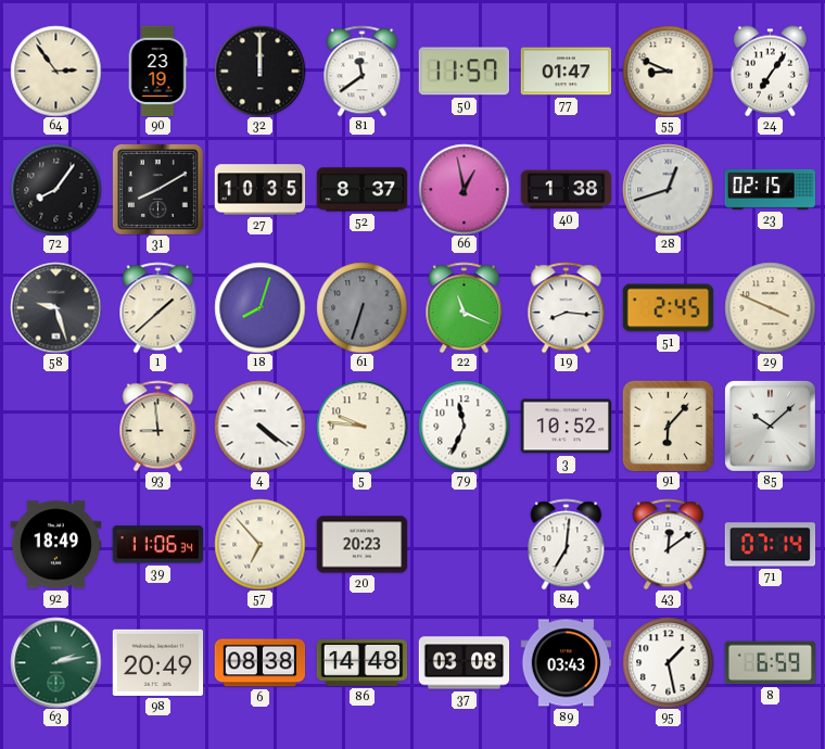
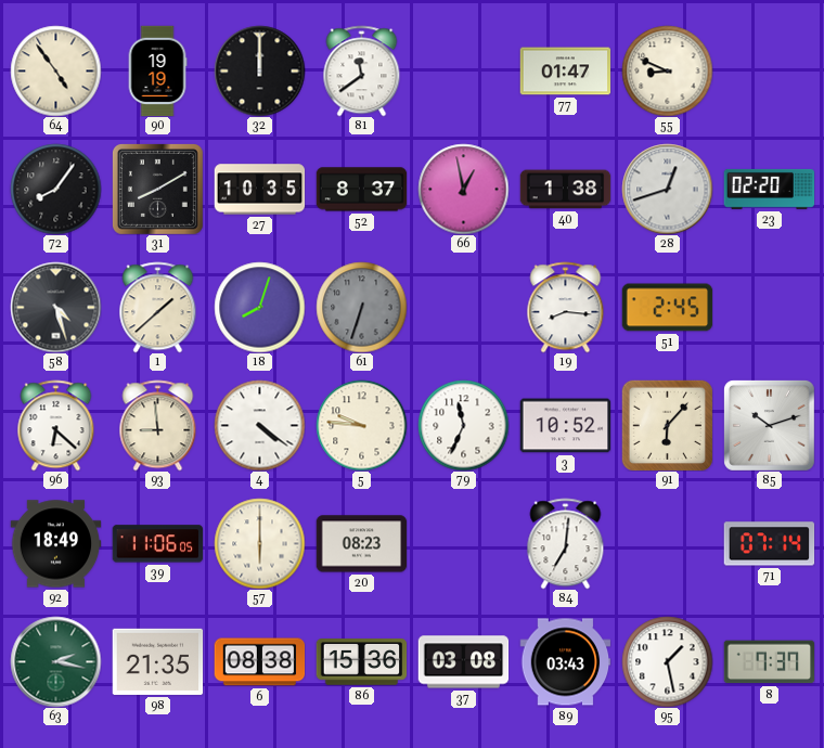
64: 2:54 -> 4:54
90: 23:19 -> 19:19
50: 11:57 -> none
24: 7:06 -> none
23: 02:15 -> 02:20
58: 9:27 -> 4:27
22: 11:19 -> none
29: 3:49 -> none
96: none -> 6:22
85: 10:08 -> 10:12
39: 11:06:34 -> 11:06:05
57: 6:53 -> 6:00
20: 20:23 -> 08:23
43: 12:09 -> none
63: 2:13 -> 2:17
98: 20:49 -> 21:35
86: 14:48 -> 15:36
8: 6:59 -> 7:37
